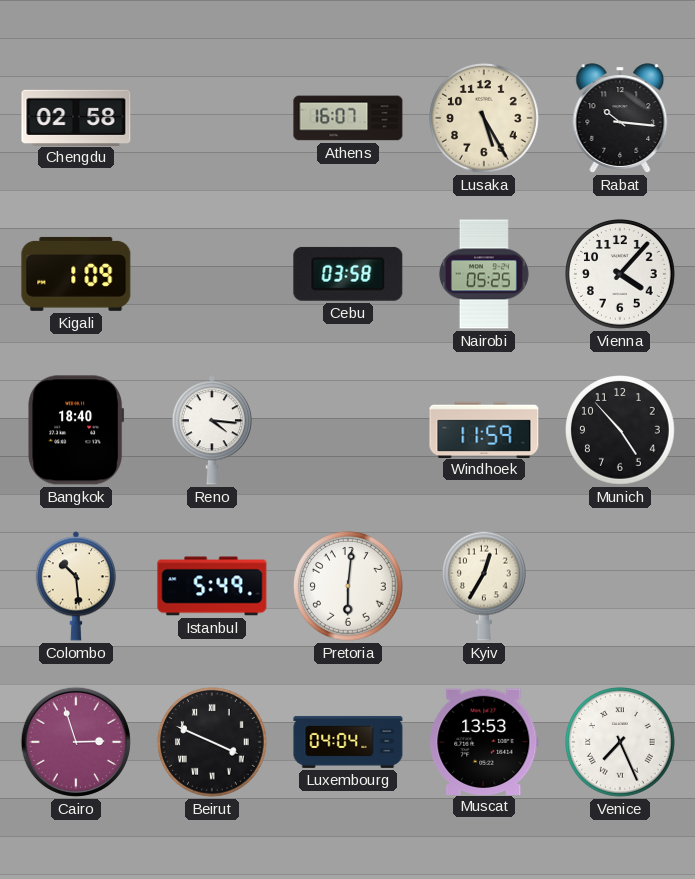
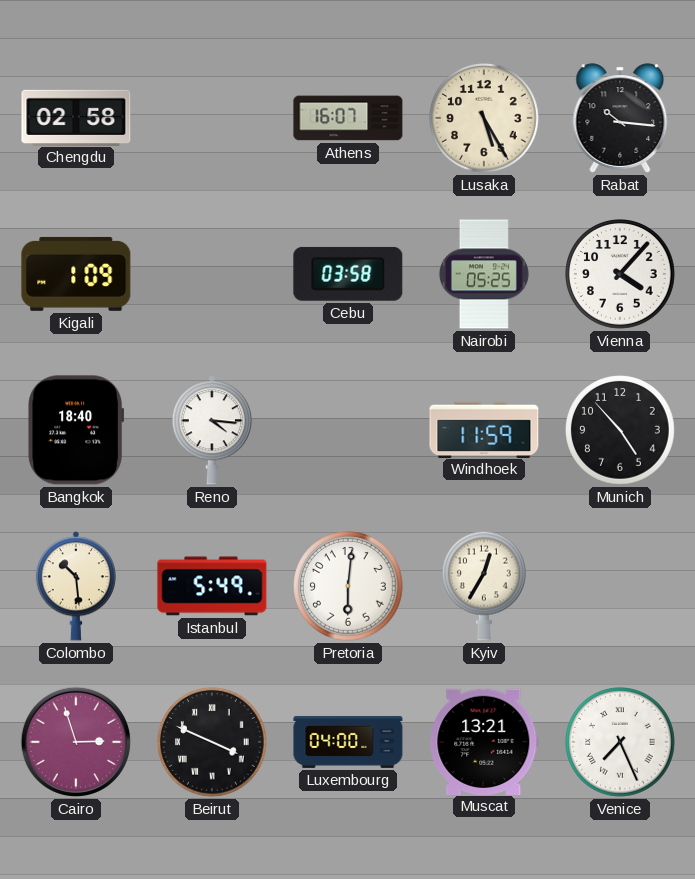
Luxembourg: 04:04 -> 04:00
Muscat: 13:53 -> 13:21
